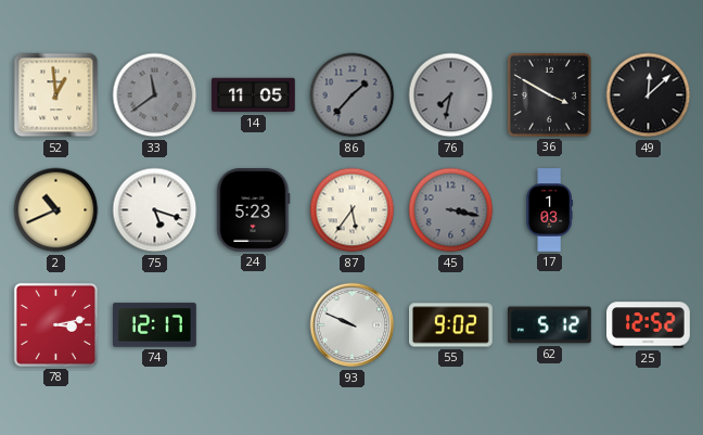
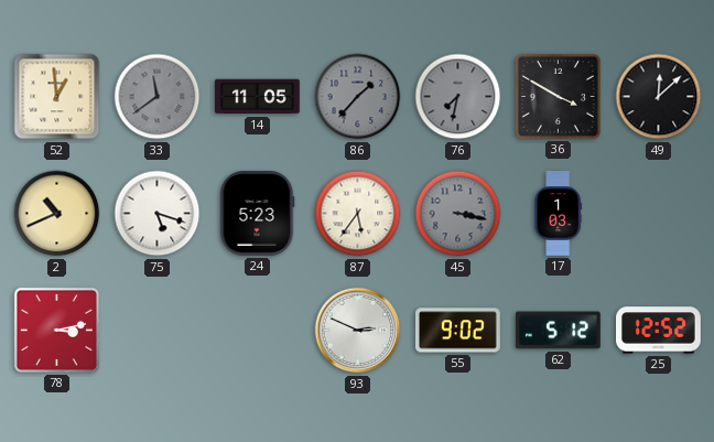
74: 12:17 -> none
93: 9:49 -> 2:49
